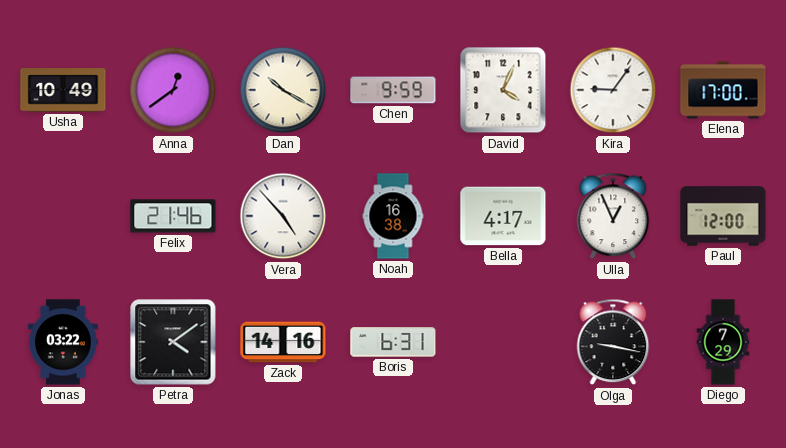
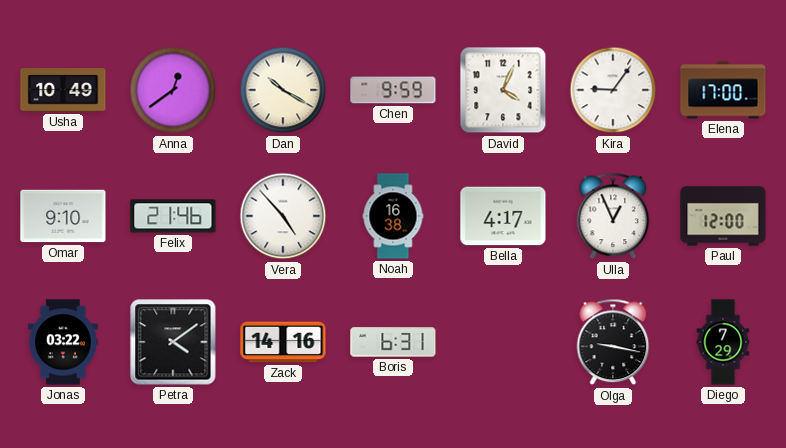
Omar: none -> 9:10
